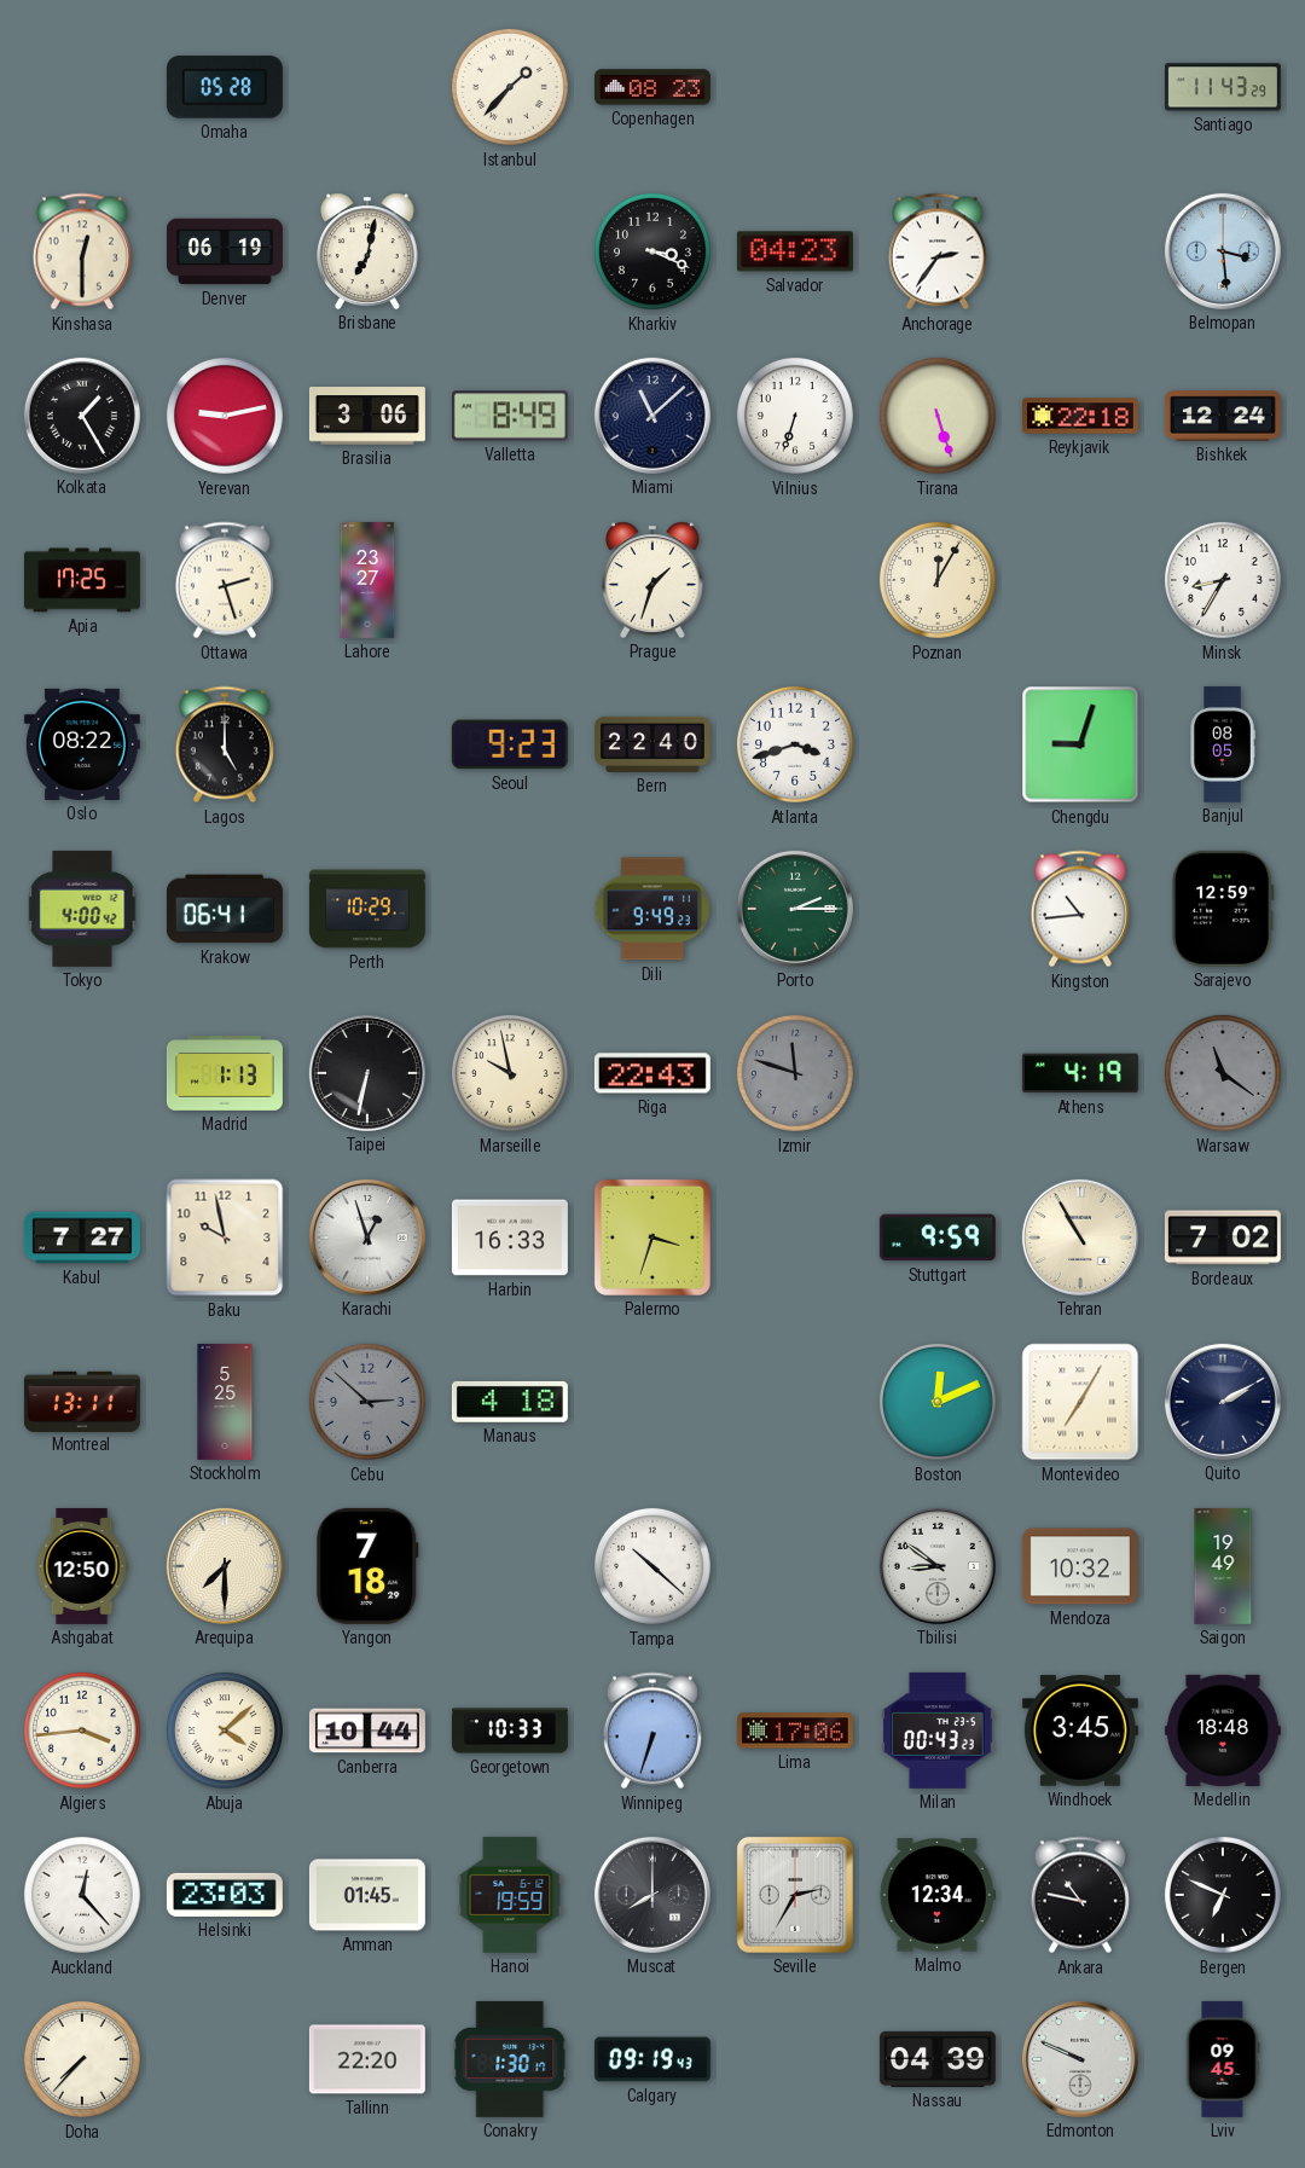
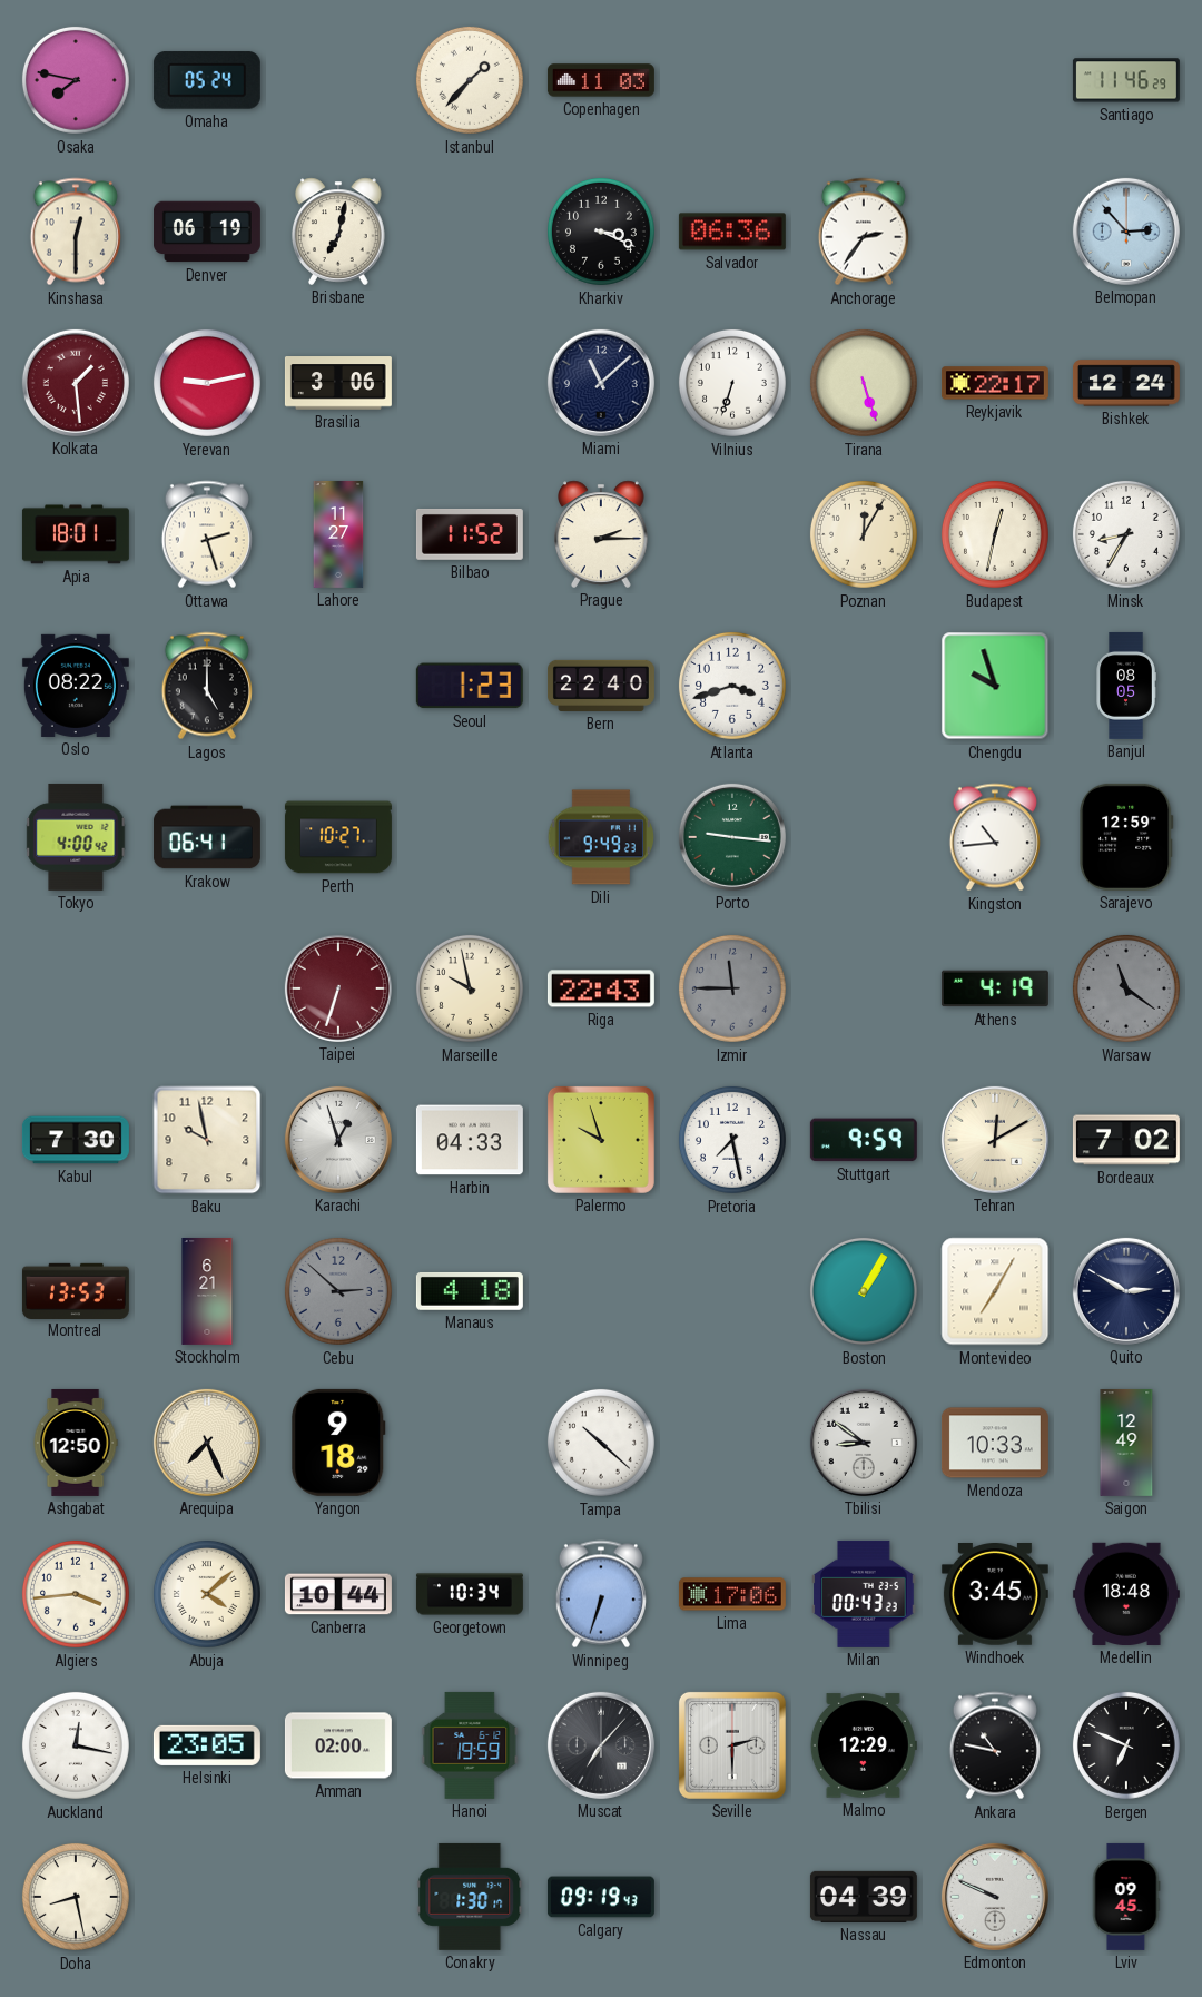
Osaka: none -> 7:47
Omaha: 05:28 -> 05:24
Copenhagen: 08:23 -> 11:03
Santiago: 11:43 -> 11:46
Salvador: 04:23 -> 06:36
Belmopan: 3:29 -> 2:53
Kolkata: 1:25 -> 1:29
Kolkata dial: black -> burgundy
Valletta: 8:49 -> none
Reykjavik: 22:18 -> 22:17
Apia: 17:25 -> 18:01
Lahore: 23:27 -> 11:27
Bilbao: none -> 11:52
Prague: 1:33 -> 2:15
Budapest: none -> 12:32
Seoul: 9:23 -> 1:23
Chengdu: 9:03 -> 9:57
Perth: 10:29 -> 10:27
Porto: 2:15 -> 9:16
Madrid: 1:13 -> none
Taipei: 6:32 -> 6:33
Taipei dial: black -> burgundy
Izmir: 11:48 -> 11:45
Kabul: 7:27 -> 7:30
Harbin: 16:33 -> 04:33
Palermo: 3:33 -> 9:57
Pretoria: none -> 7:28
Tehran: 10:55 -> 12:10
Montreal: 13:11 -> 13:53
Stockholm: 5:25 -> 6:21
Boston: 12:11 -> 1:05
Quito: 2:10 -> 2:50
Arequipa: 7:30 -> 7:26
Yangon: 7:18 -> 9:18
Mendoza: 10:32 -> 10:33
Saigon: 19:49 -> 12:49
Georgetown: 10:33 -> 10:34
Auckland: 12:23 -> 12:17
Helsinki: 23:03 -> 23:05
Amman: 01:45 -> 02:00
Muscat: 8:00 -> 7:07
Seville: 2:35 -> 2:30
Malmo: 12:34 -> 12:29
Doha: 7:37 -> 8:28
Tallinn: 22:20 -> none
